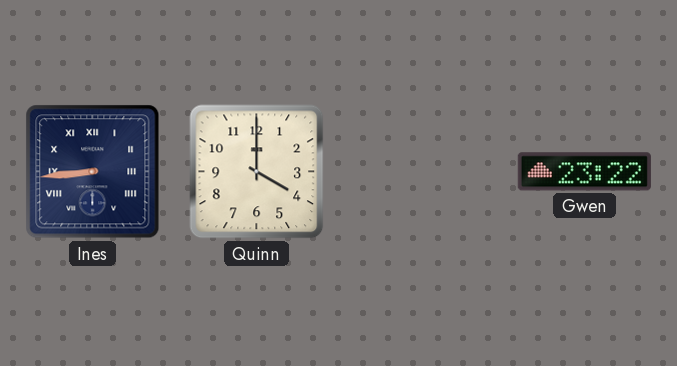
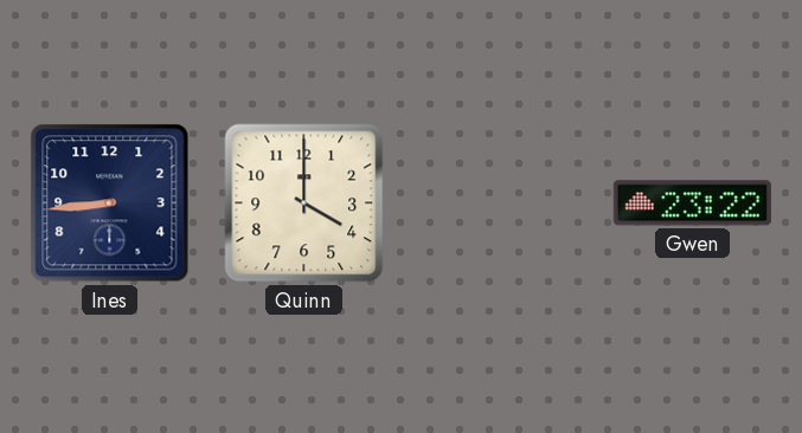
Ines numerals: Roman -> Arabic
